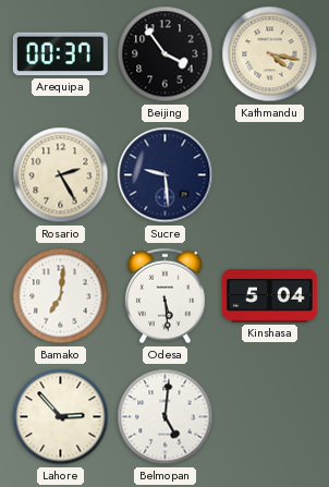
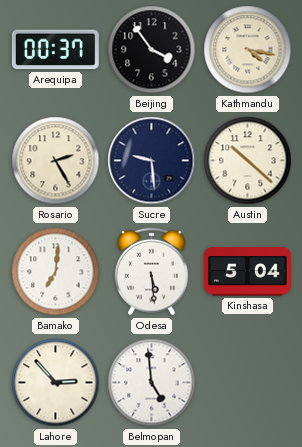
Austin: none -> 10:22
Belmopan: 5:01 -> 4:59
